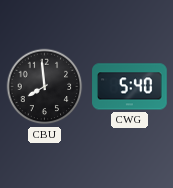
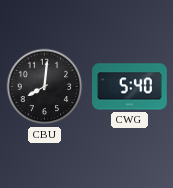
CBU: 7:59 -> 8:01
